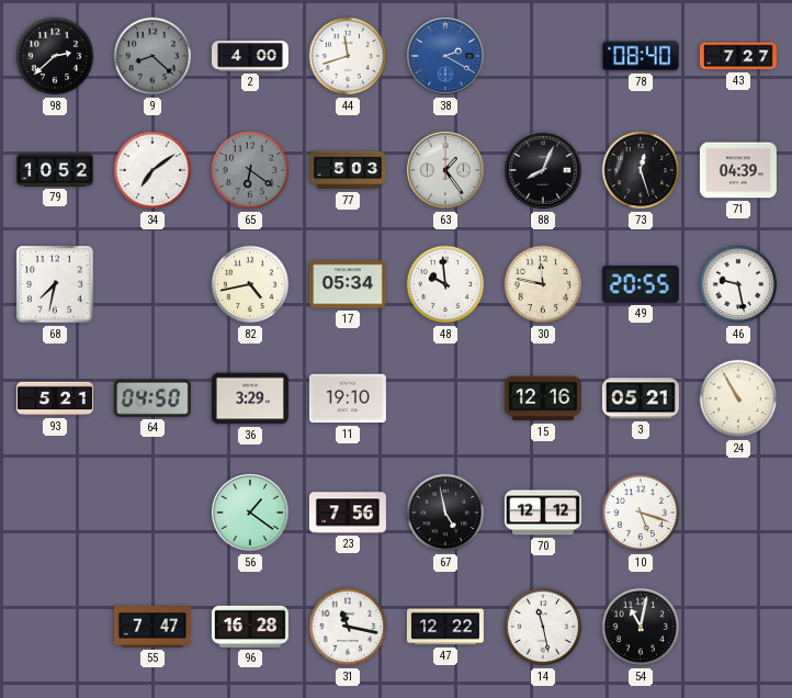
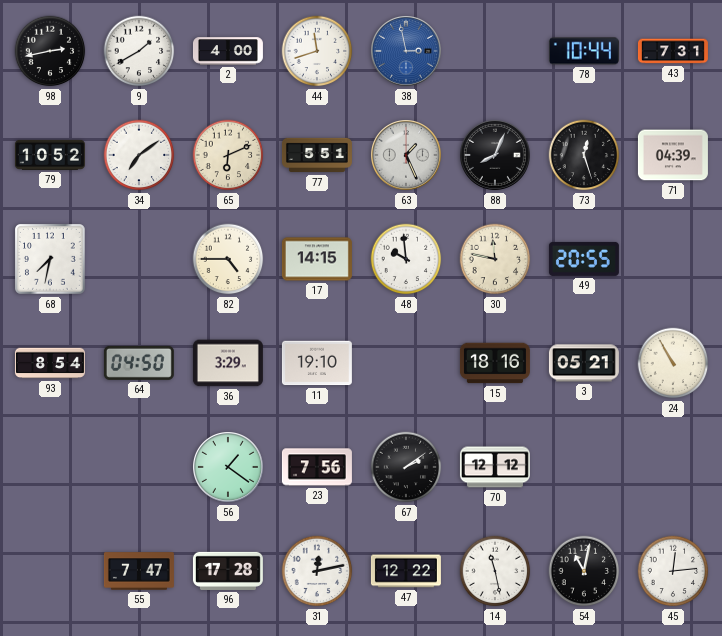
98: 2:38 -> 2:43
9: 8:22 -> 1:40
9 dial: grey -> white
38: 2:20 -> 2:58
78: 08:40 -> 10:44
43: 7:27 -> 7:31
65: 6:21 -> 6:11
65 dial: grey -> cream
77: 5:03 -> 5:51
63: 1:24 -> 1:26
82: 4:43 -> 4:45
17: 05:34 -> 14:15
46: 9:28 -> none
93: 5:21 -> 8:54
15: 12:16 -> 18:16
67: 4:58 -> 2:09
10: 5:18 -> none
96: 16:28 -> 17:28
31: 11:17 -> 12:13
45: none -> 12:14
